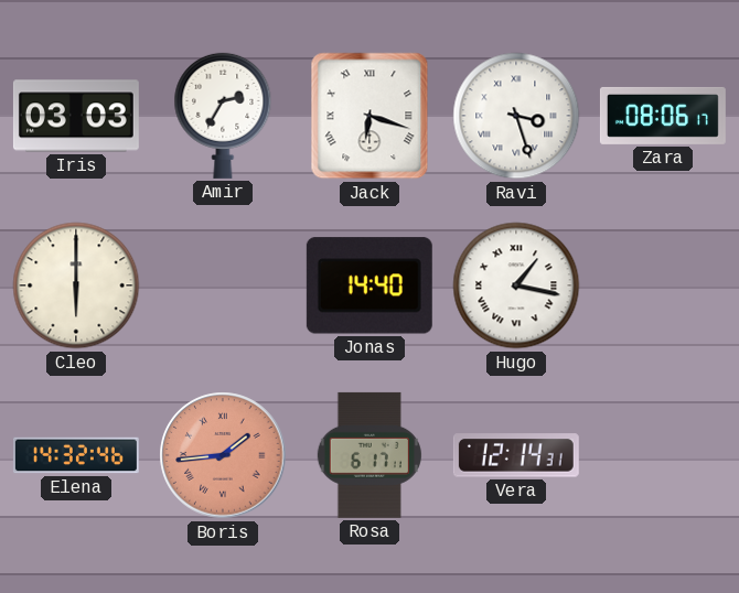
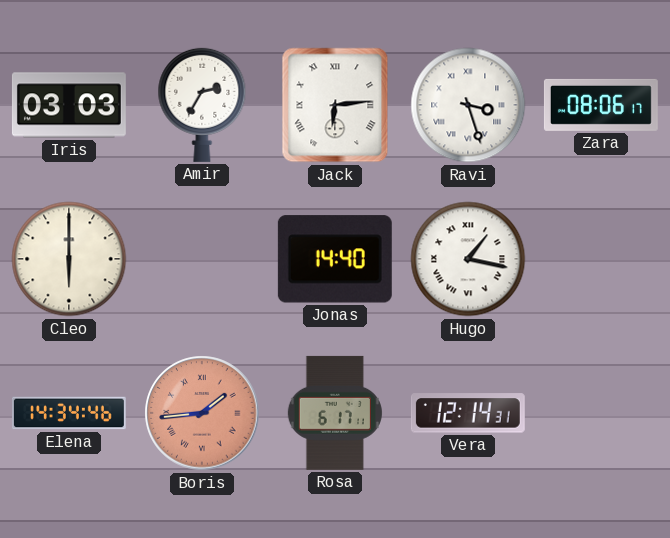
Jack: 6:18 -> 6:14
Elena: 14:32 -> 14:34
